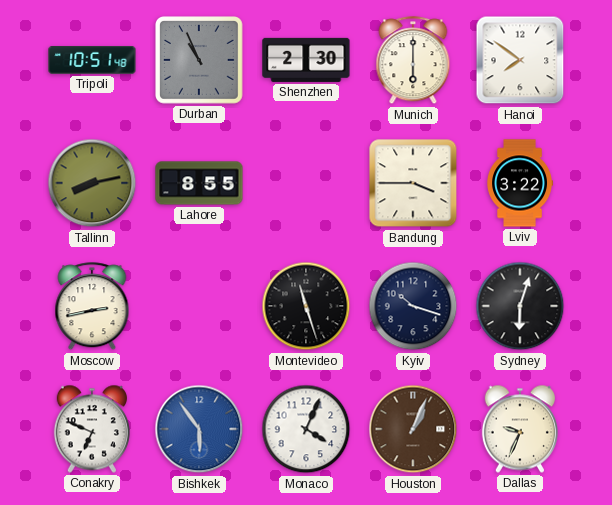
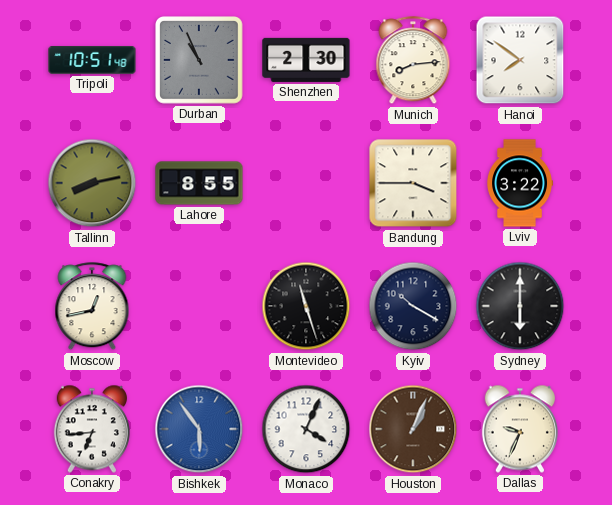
Munich: 6:00 -> 8:14
Moscow: 2:43 -> 12:43
Kyiv: 10:18 -> 10:20
Sydney: 6:03 -> 6:00
Conakry: 6:49 -> 6:44
